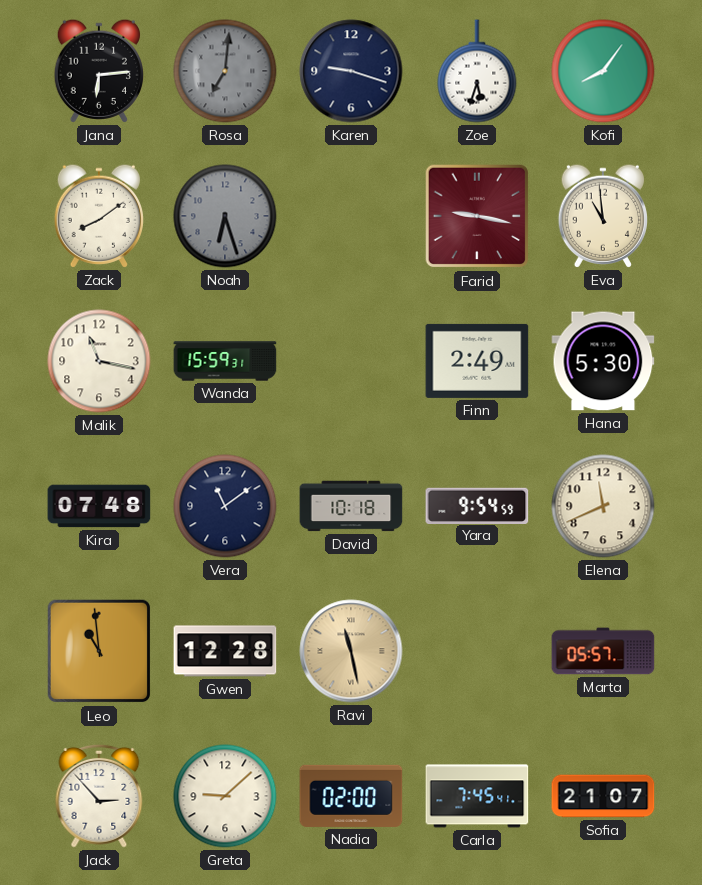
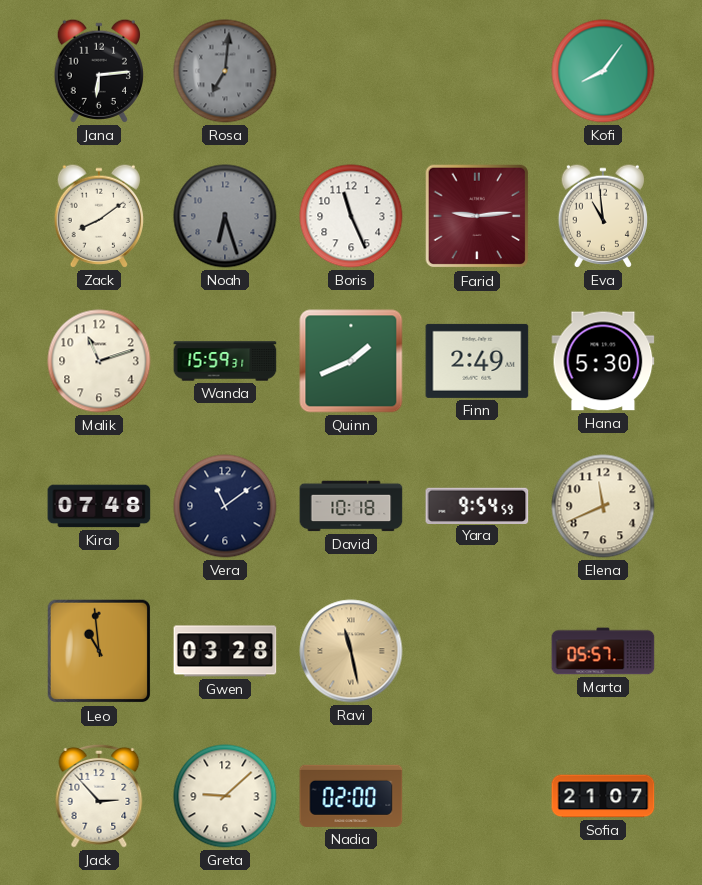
Karen: 9:18 -> none
Zoe: 5:33 -> none
Boris: none -> 11:26
Farid: 9:17 -> 9:14
Malik: 11:17 -> 11:12
Quinn: none -> 1:41
Gwen: 12:28 -> 03:28
Carla: 7:45 -> none
